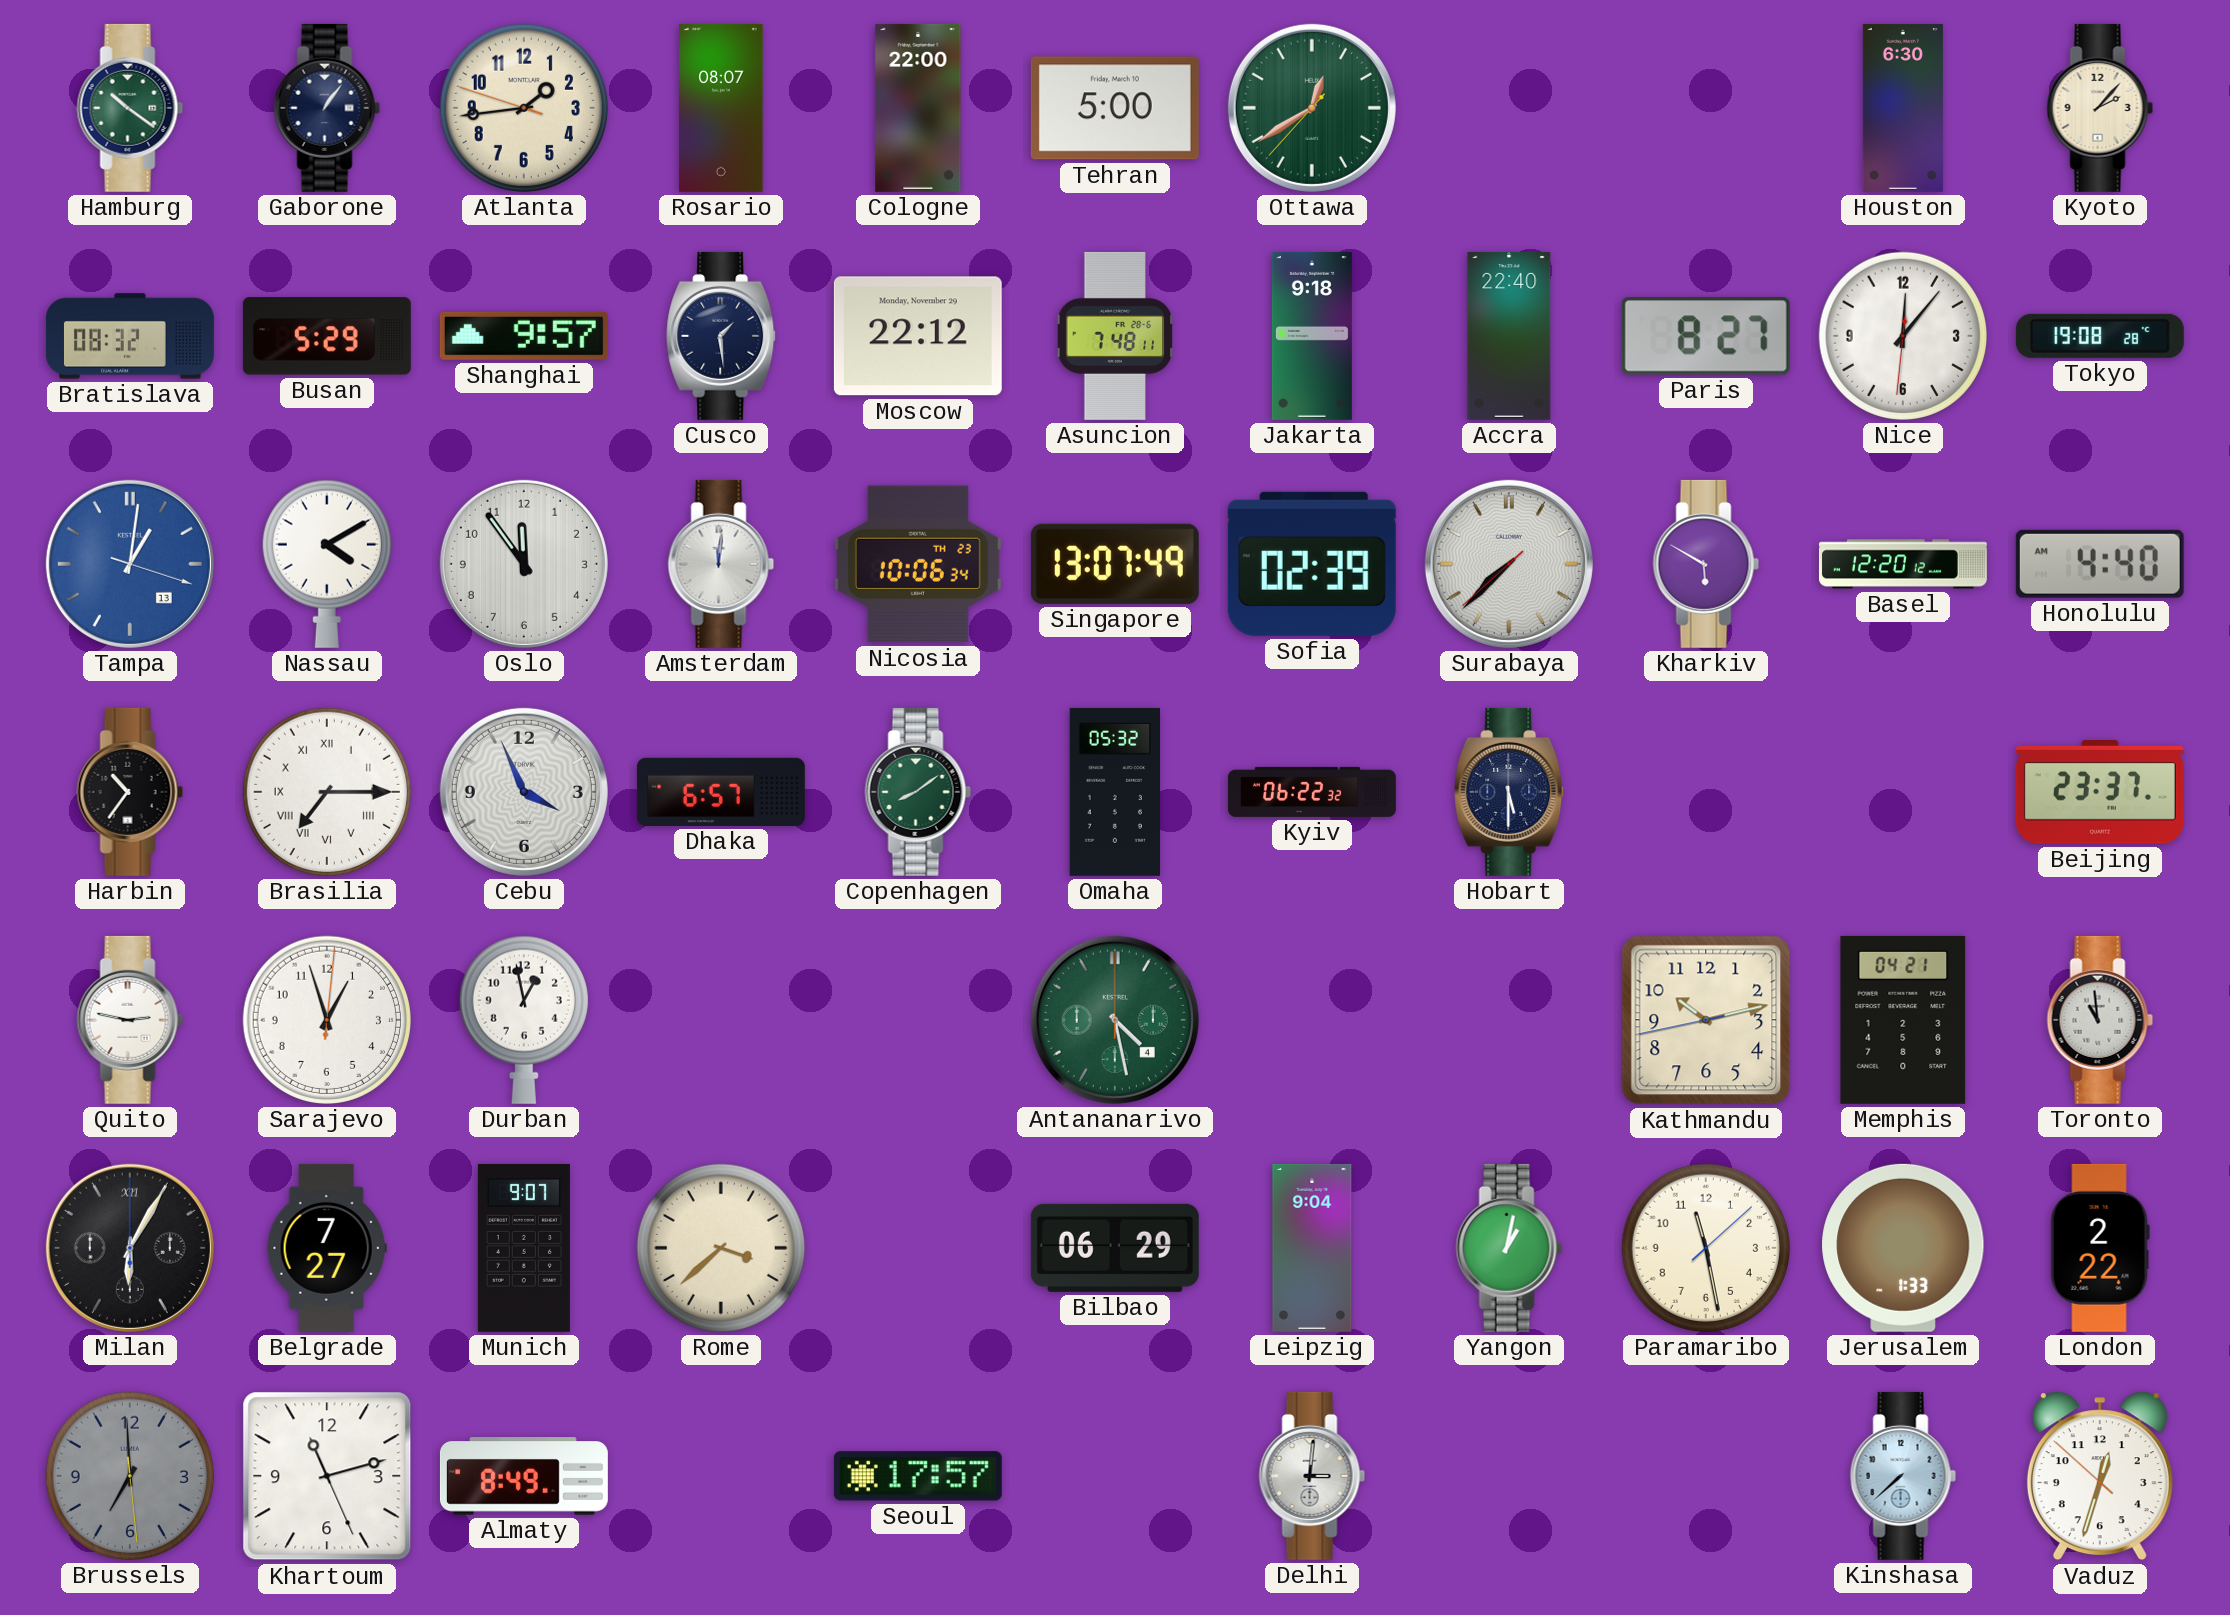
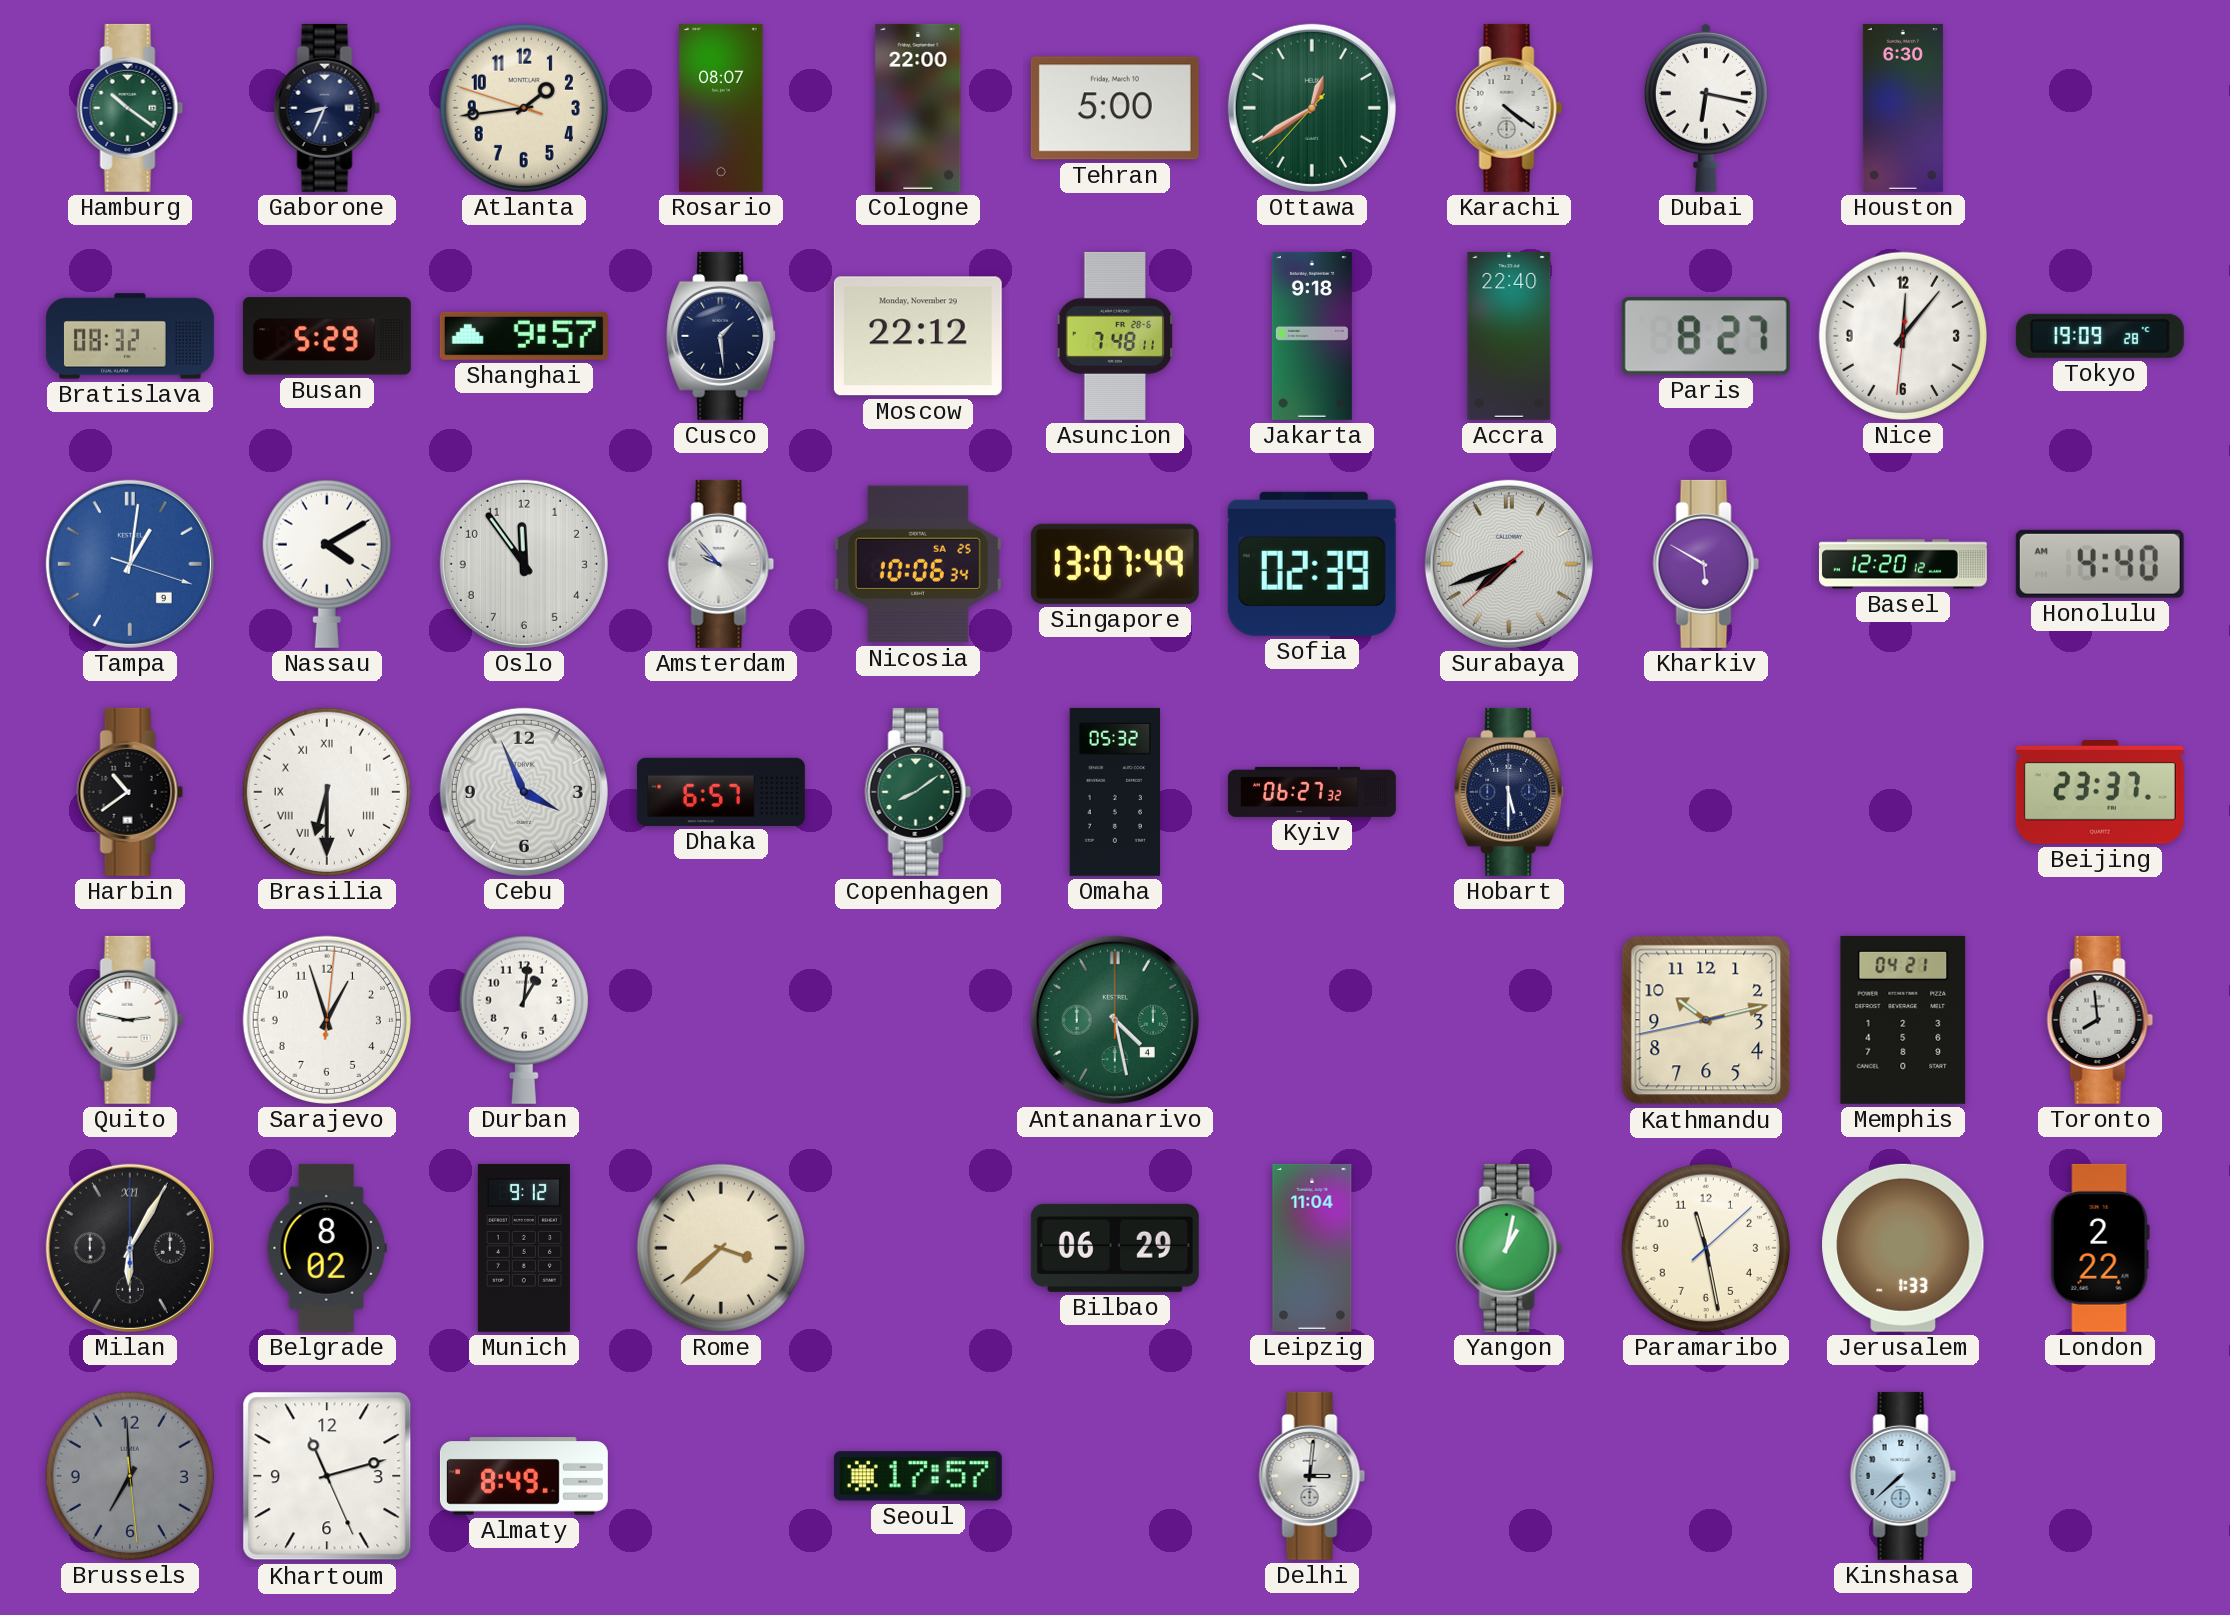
Gaborone: 1:06 -> 8:34
Karachi: none -> 4:21
Dubai: none -> 6:17
Kyoto: 2:07 -> none
Tokyo: 19:08 -> 19:09
Tampa date: 13 -> 9
Amsterdam: 12:01 -> 9:53
Nicosia date: TH 23 -> SA 25
Surabaya: 7:37 -> 7:41
Harbin: 10:36 -> 10:39
Brasilia: 7:15 -> 6:30
Kyiv: 06:22 -> 06:27
Durban: 12:58 -> 1:01
Toronto: 10:59 -> 7:59
Belgrade: 7:27 -> 8:02
Munich: 9:07 -> 9:12
Leipzig: 9:04 -> 11:04
Vaduz: 12:32 -> none
